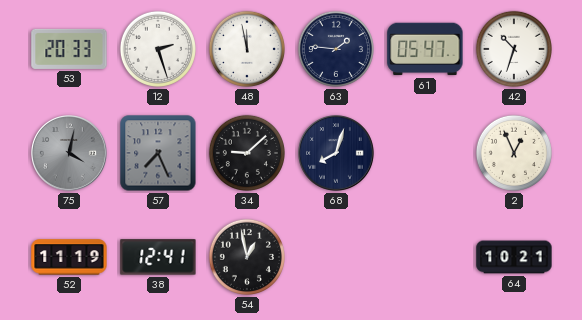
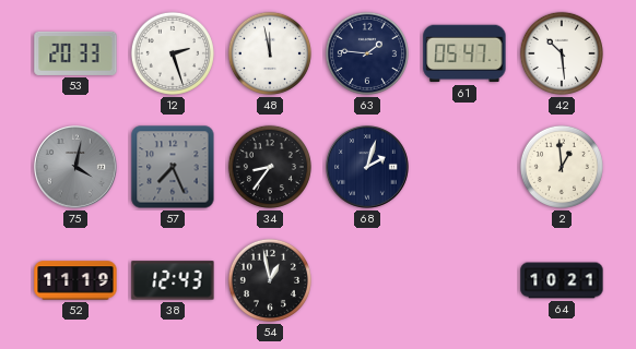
42: 10:33 -> 10:29
34: 9:08 -> 8:36
68: 8:03 -> 2:03
2: 12:56 -> 12:59
38: 12:41 -> 12:43
